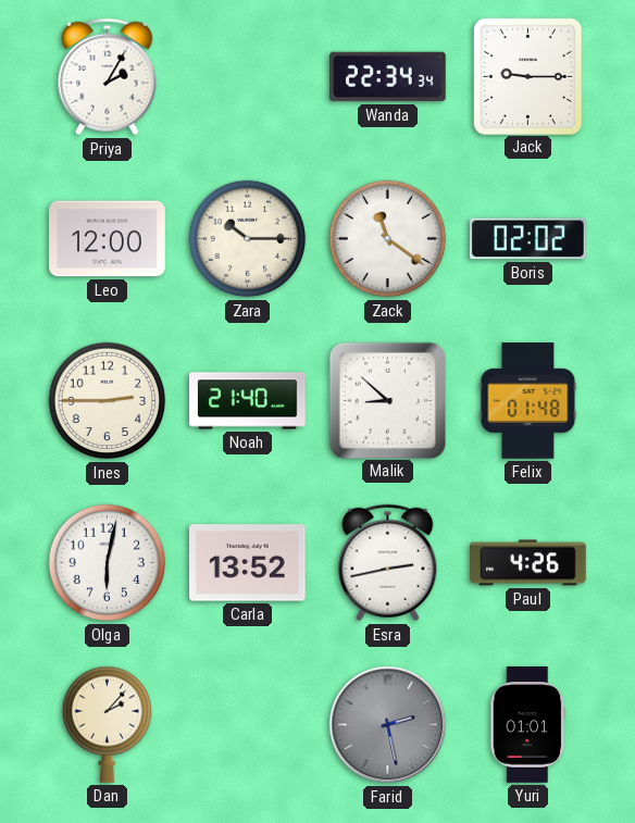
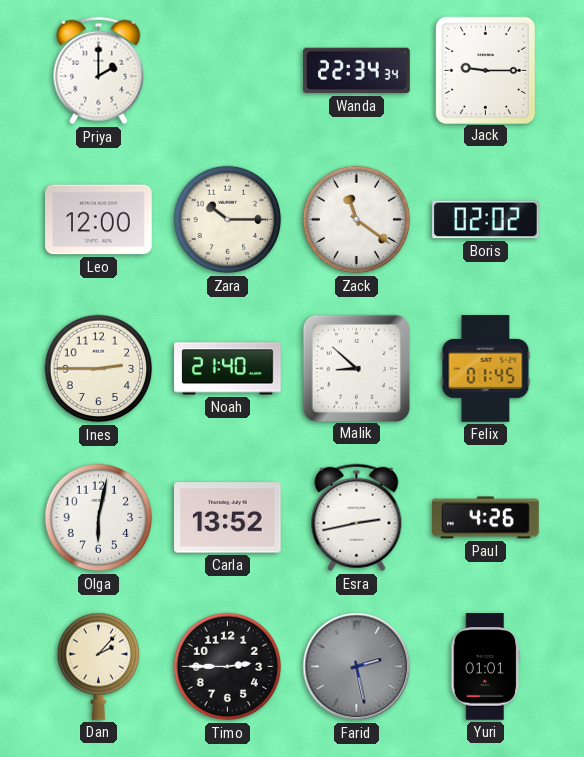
Priya: 2:05 -> 2:00
Felix: 01:48 -> 01:45
Timo: none -> 2:45
